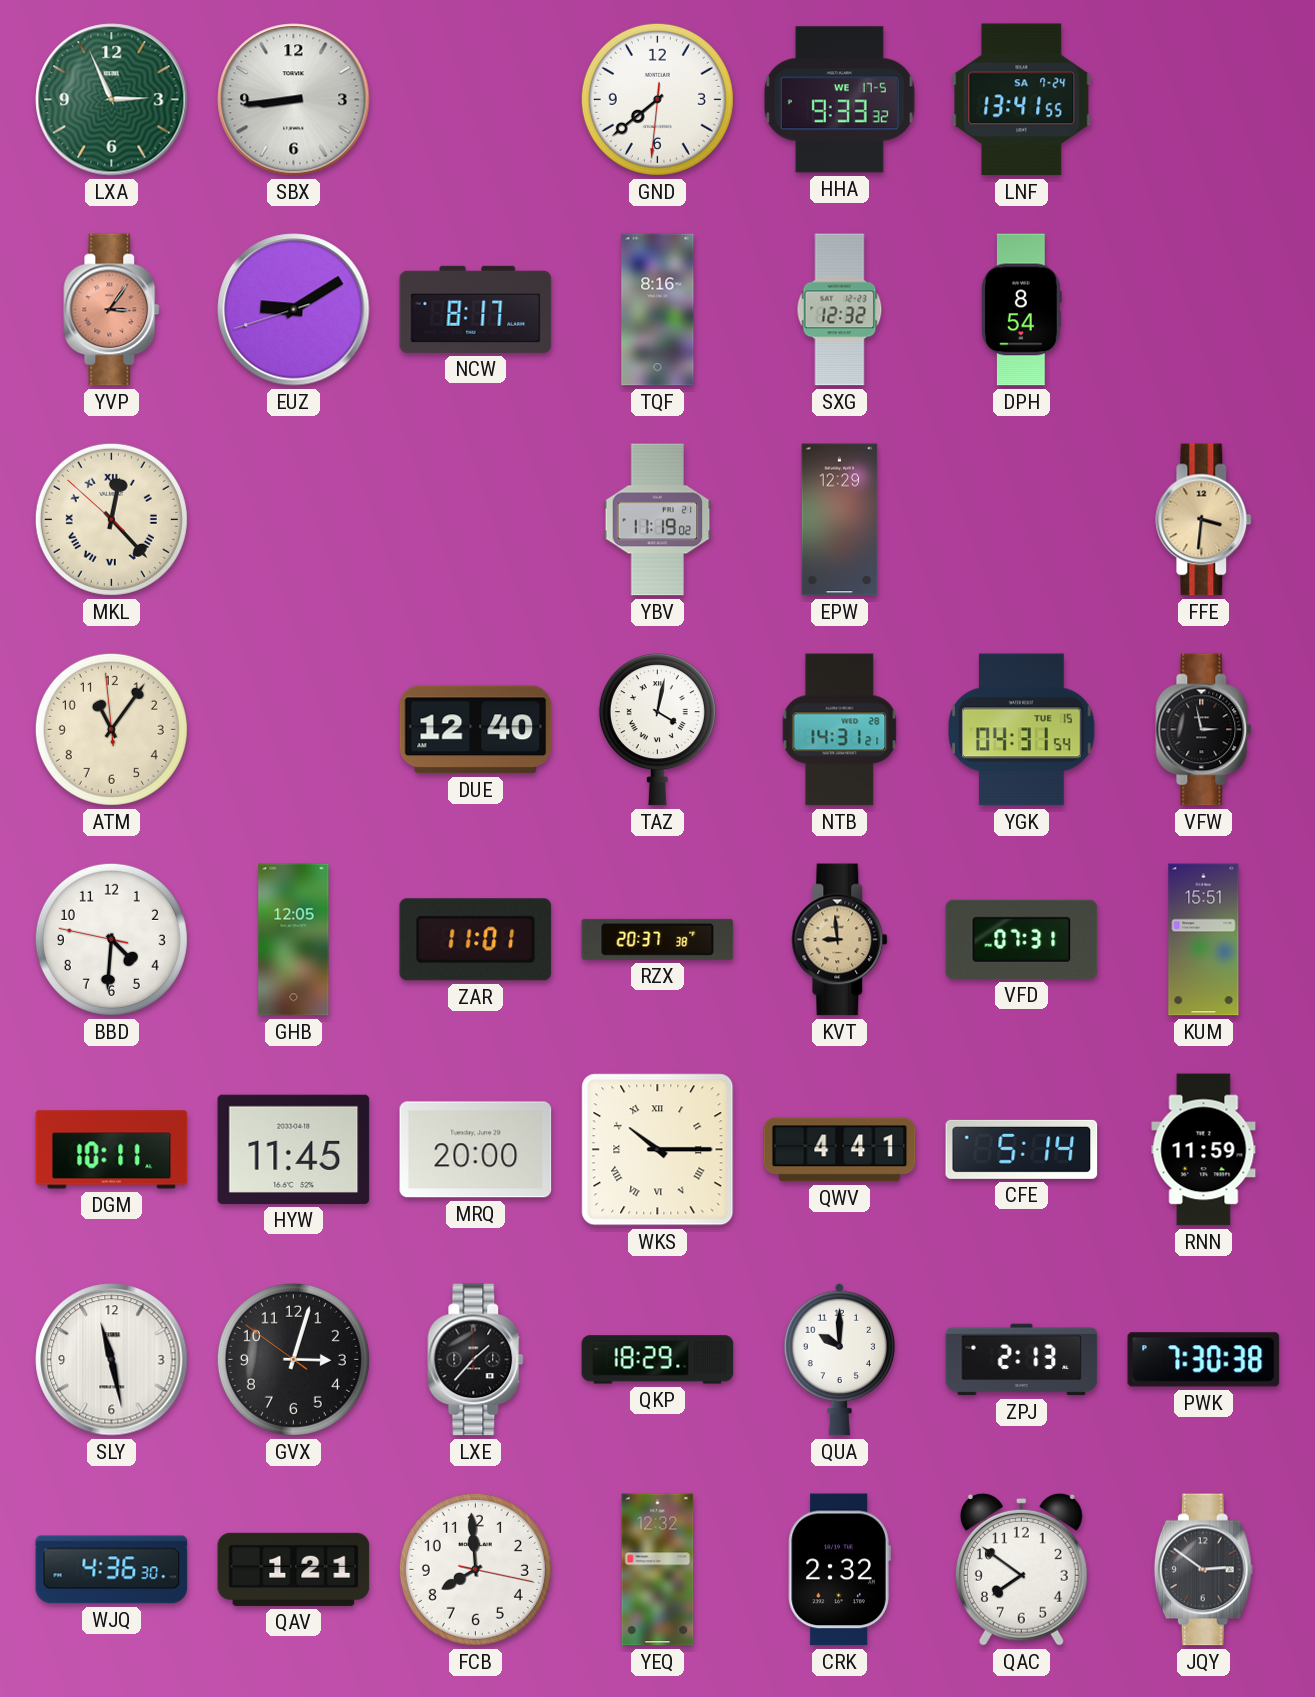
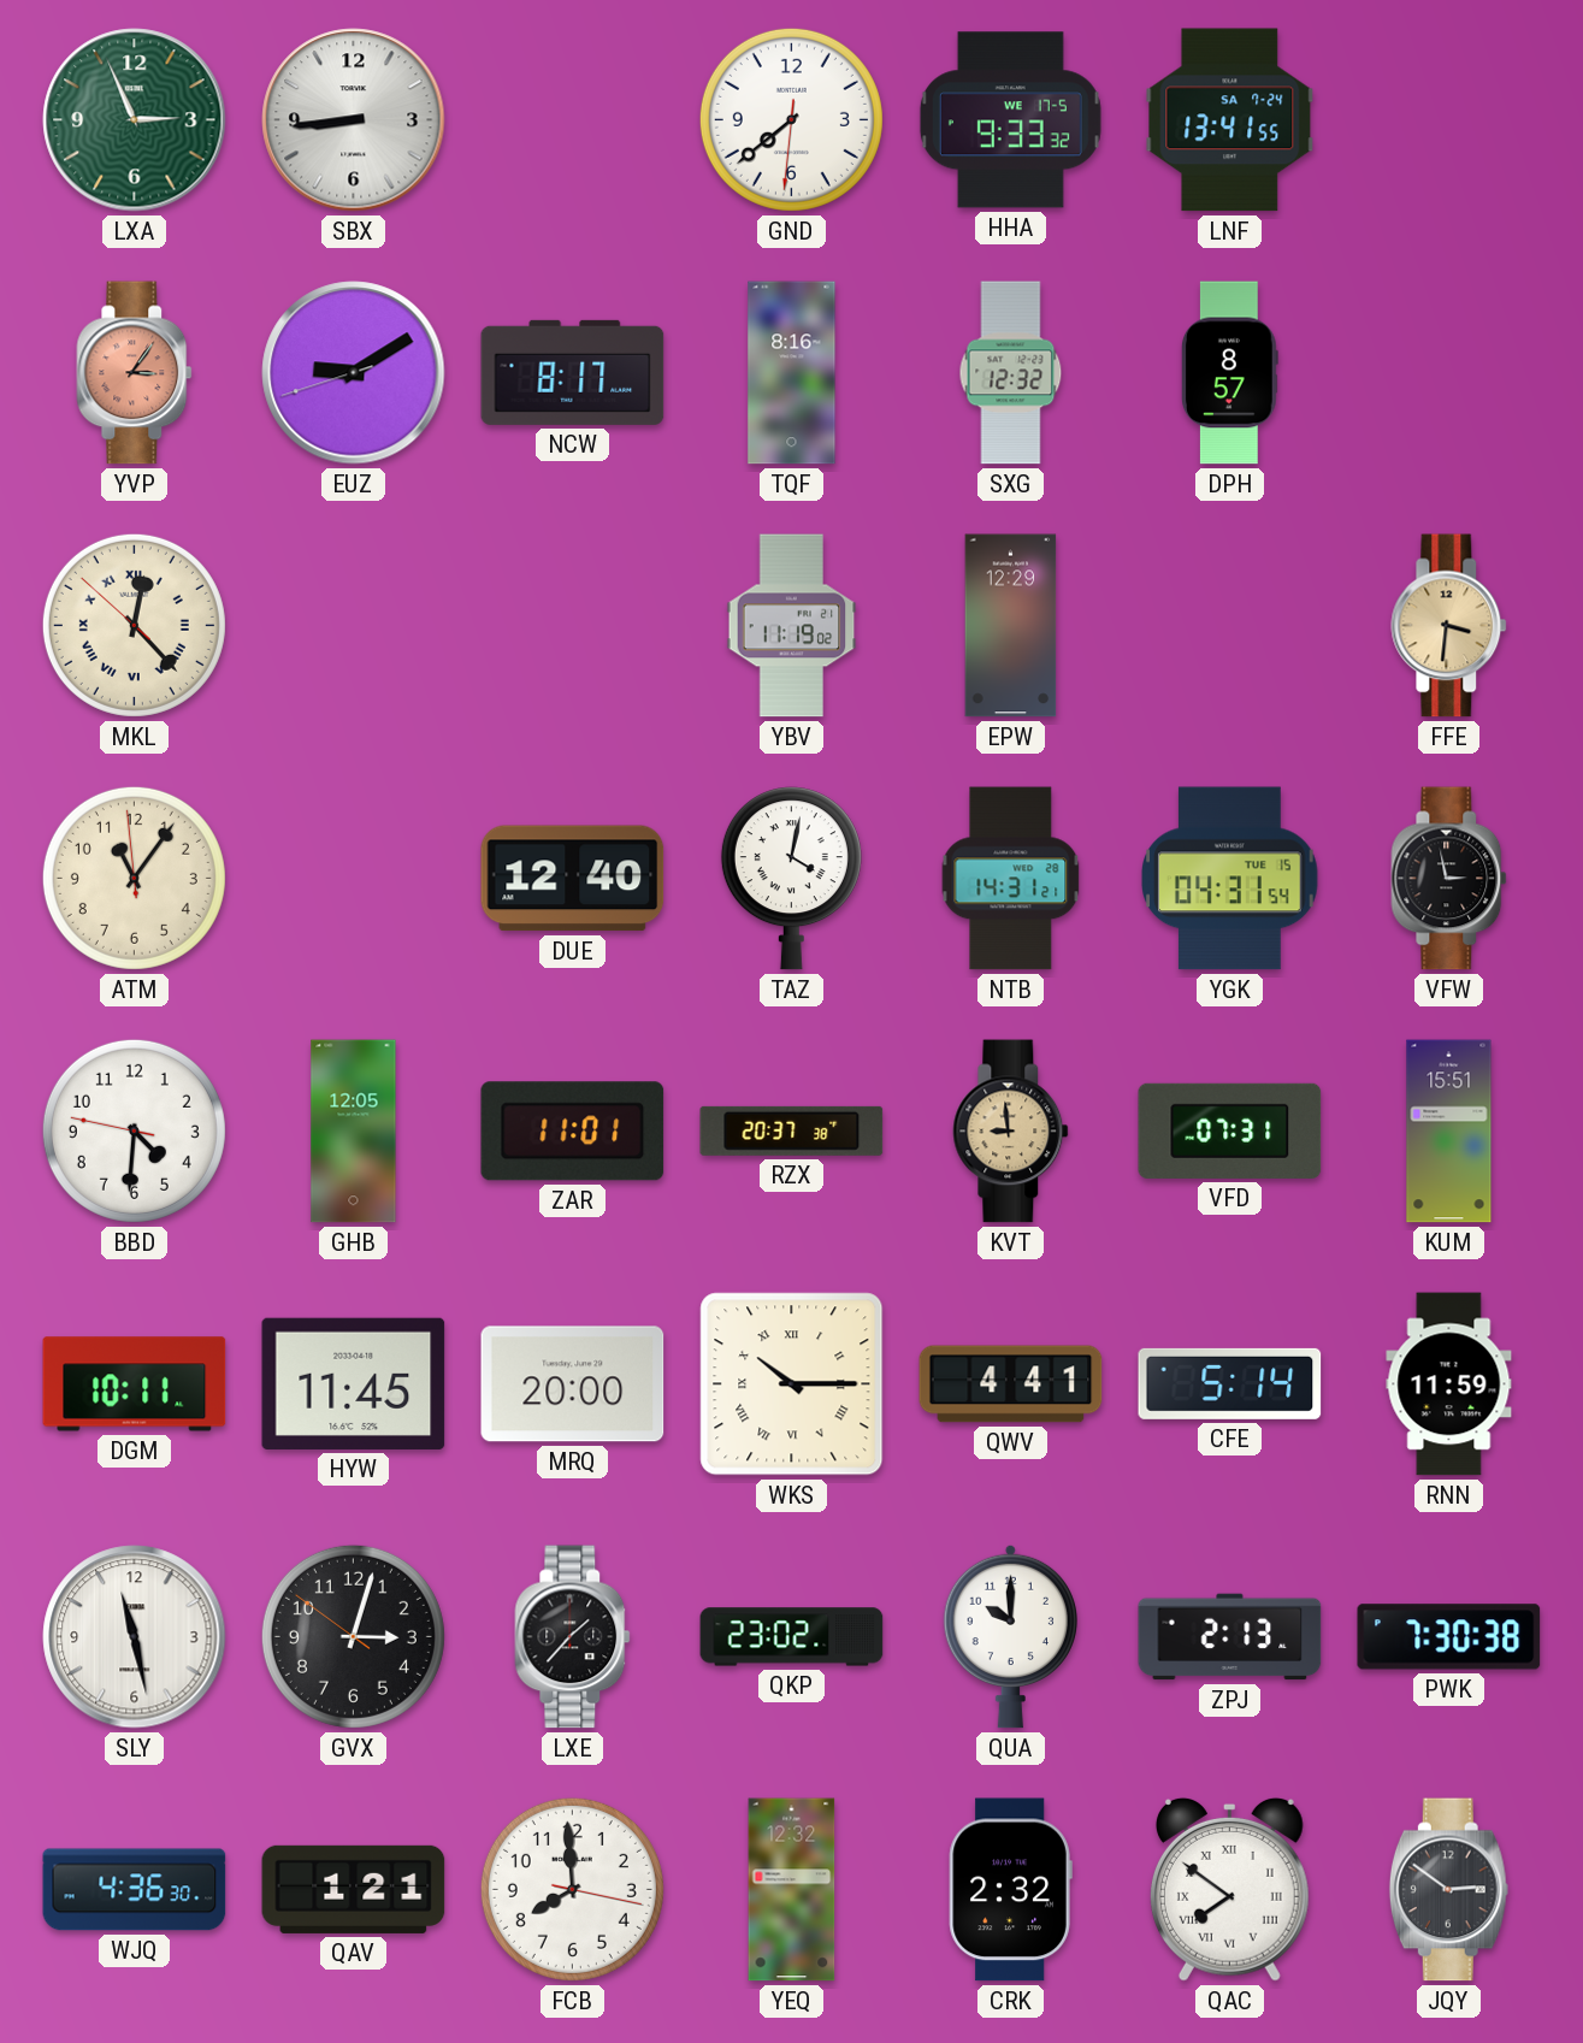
DPH: 8:54 -> 8:57
QKP: 18:29 -> 23:02
QAC numerals: Arabic -> Roman
